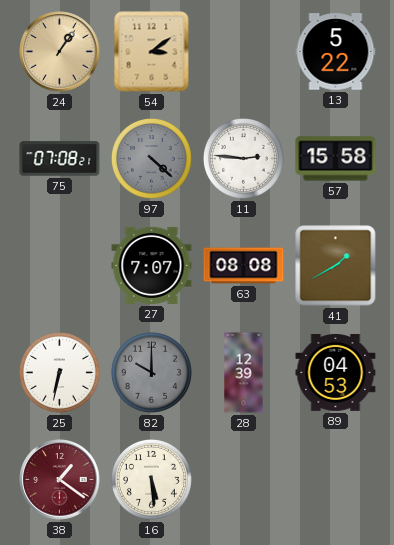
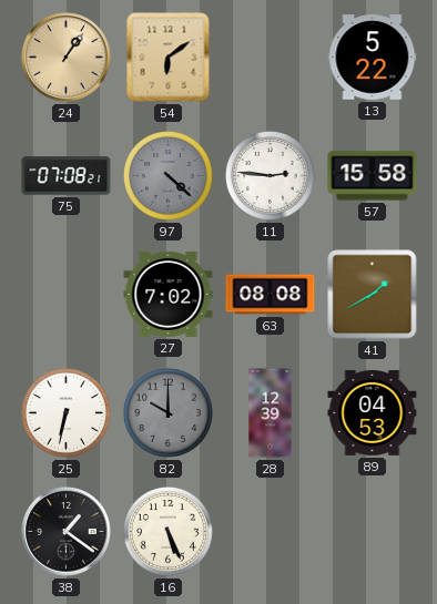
54: 3:09 -> 6:09
27: 7:07 -> 7:02
38 dial: burgundy -> black
16: 5:29 -> 5:26
